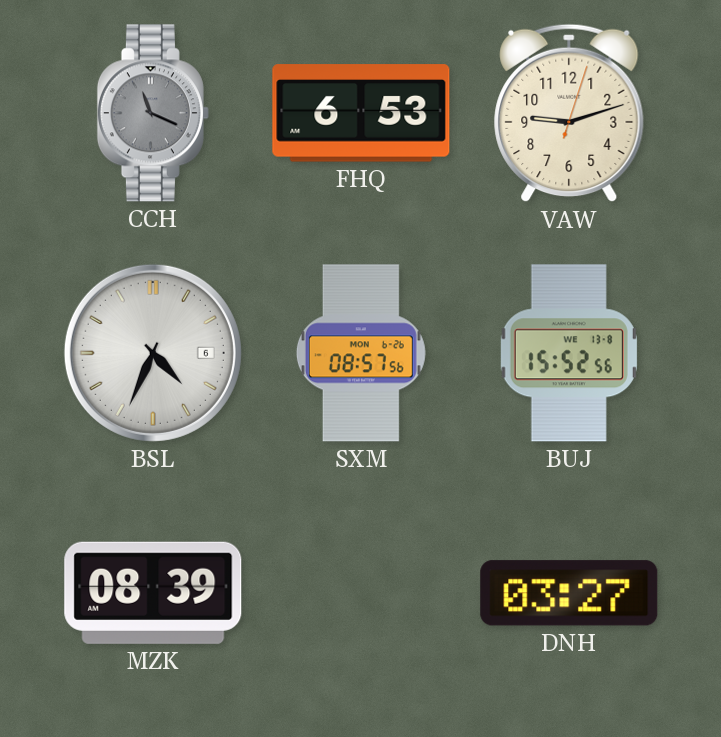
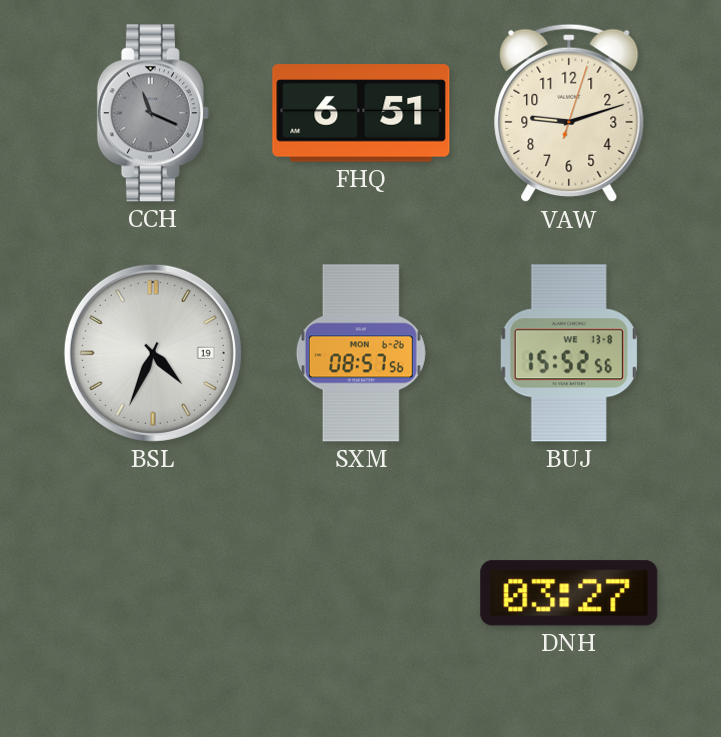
FHQ: 6:53 -> 6:51
BSL date: 6 -> 19
MZK: 08:39 -> none
